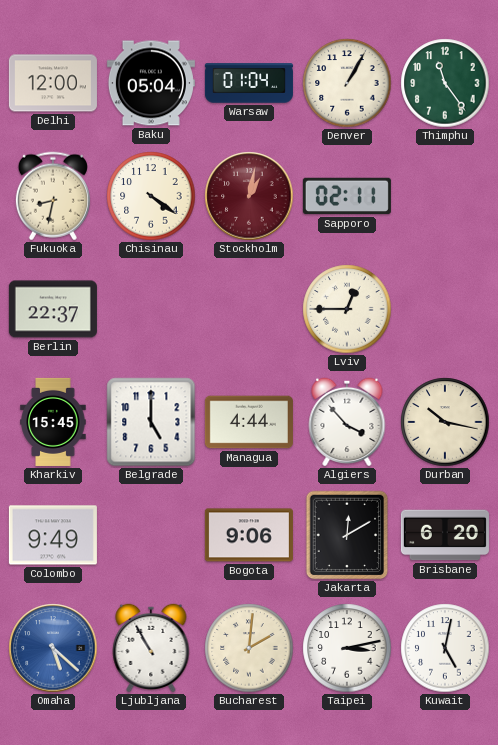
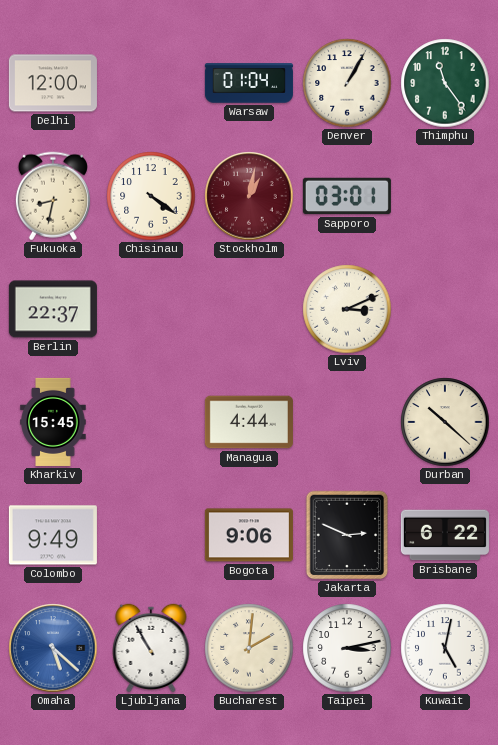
Baku: 05:04 -> none
Sapporo: 02:11 -> 03:01
Lviv: 12:45 -> 3:11
Belgrade: 5:00 -> none
Algiers: 3:53 -> none
Durban: 10:17 -> 10:22
Jakarta: 12:10 -> 2:49
Brisbane: 6:20 -> 6:22
